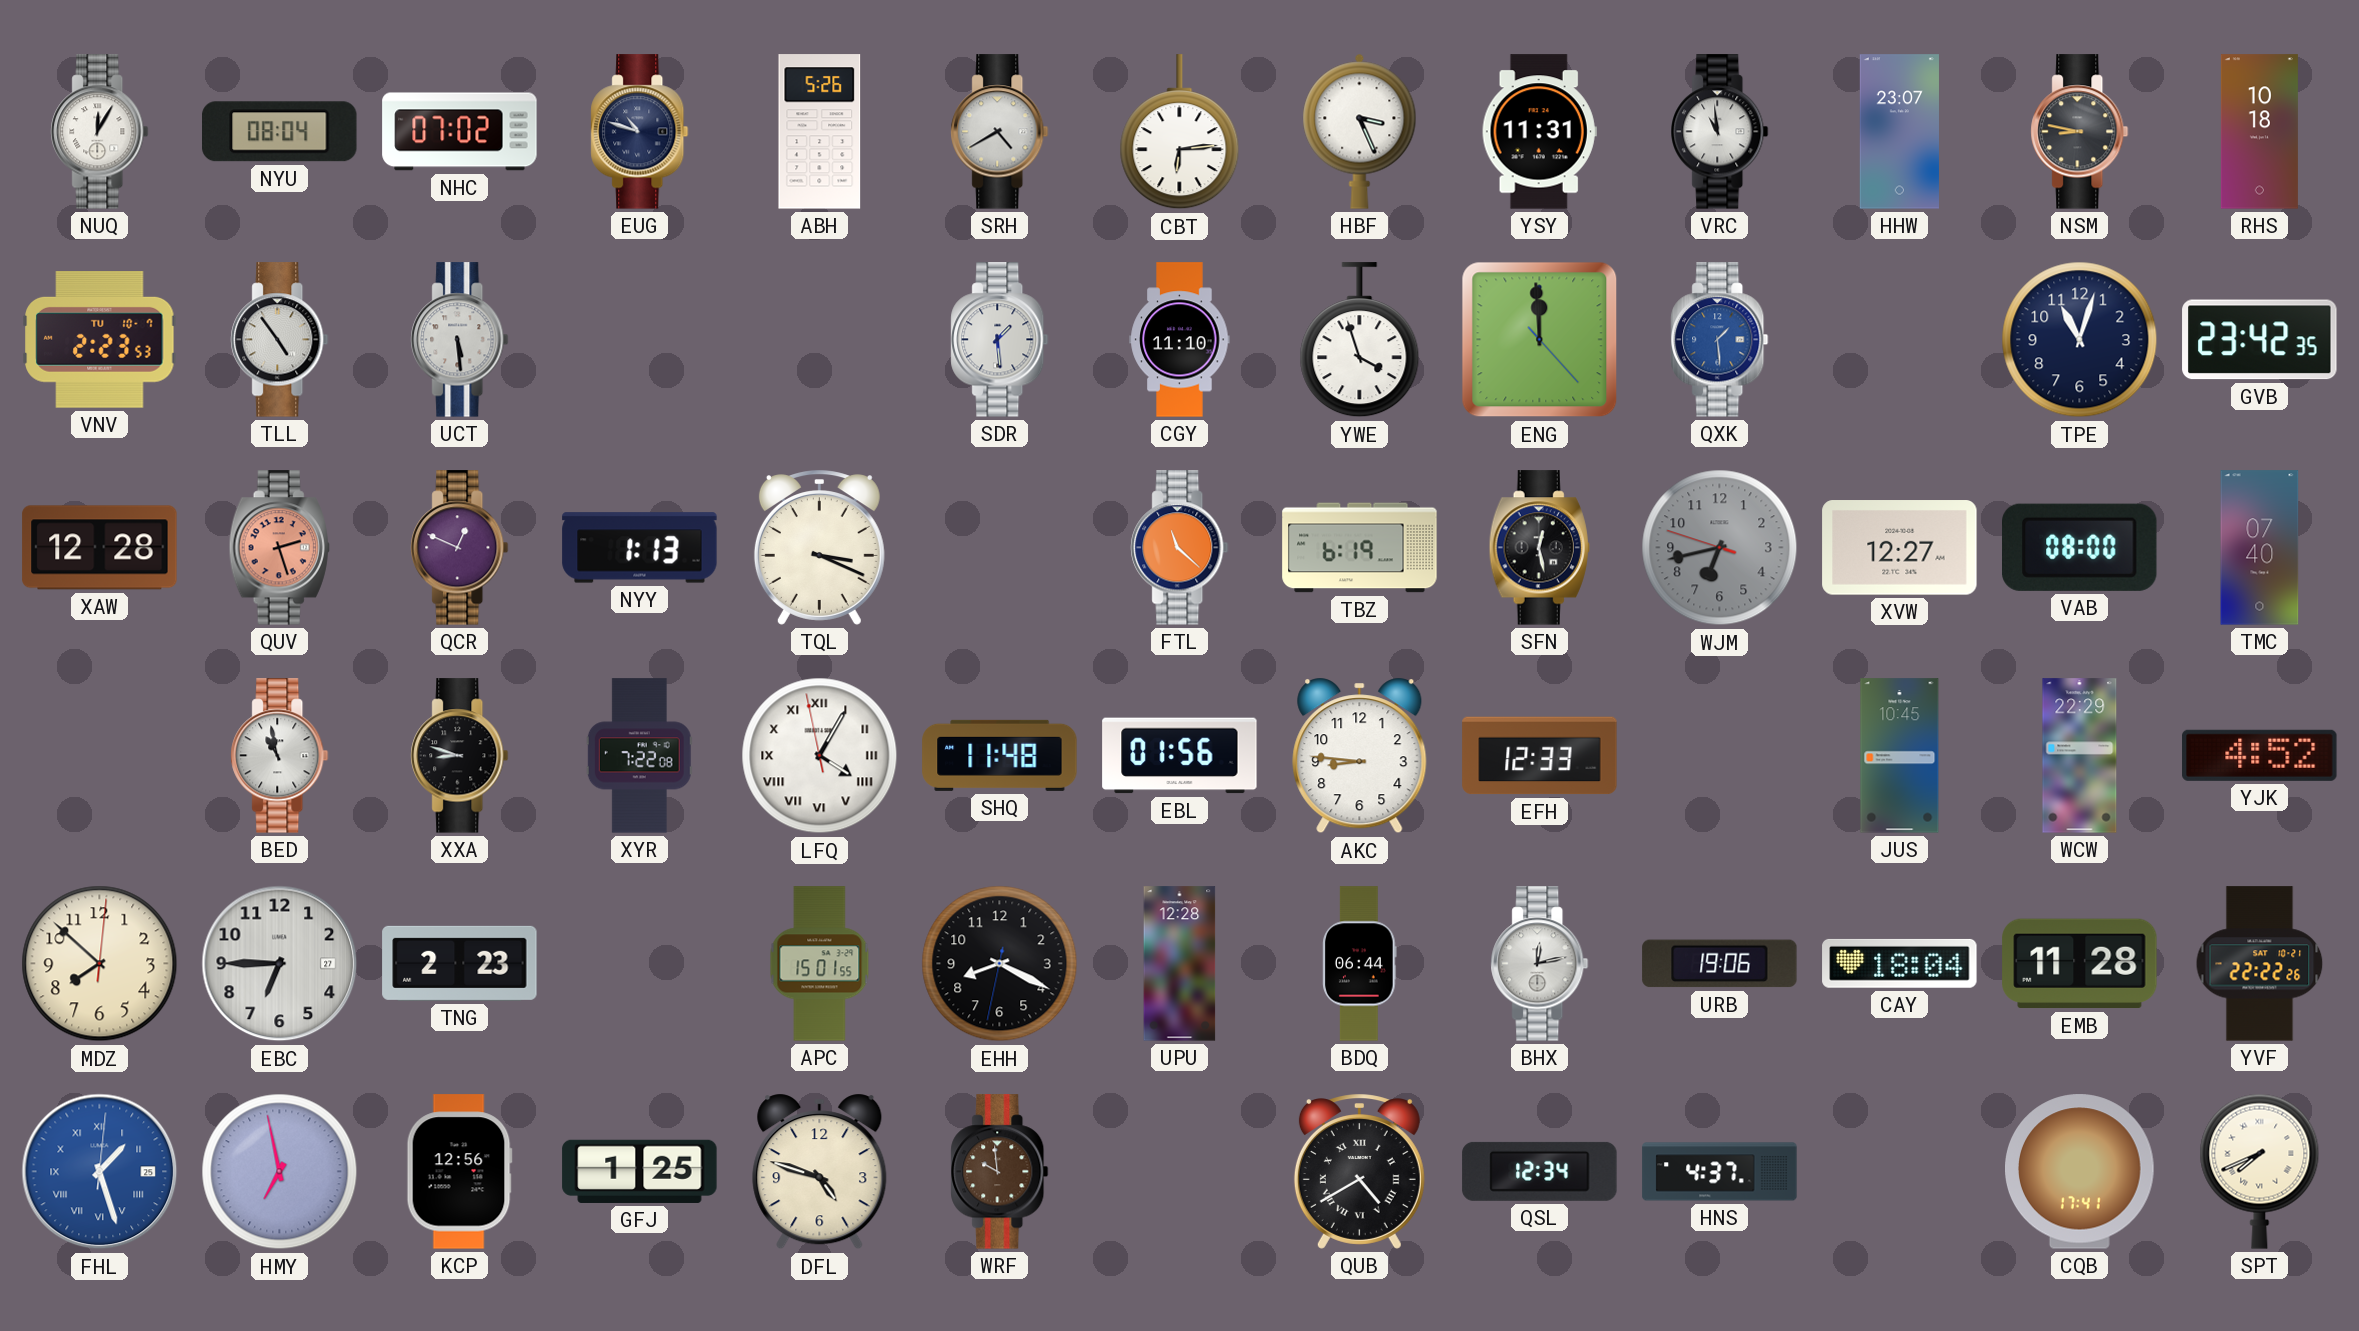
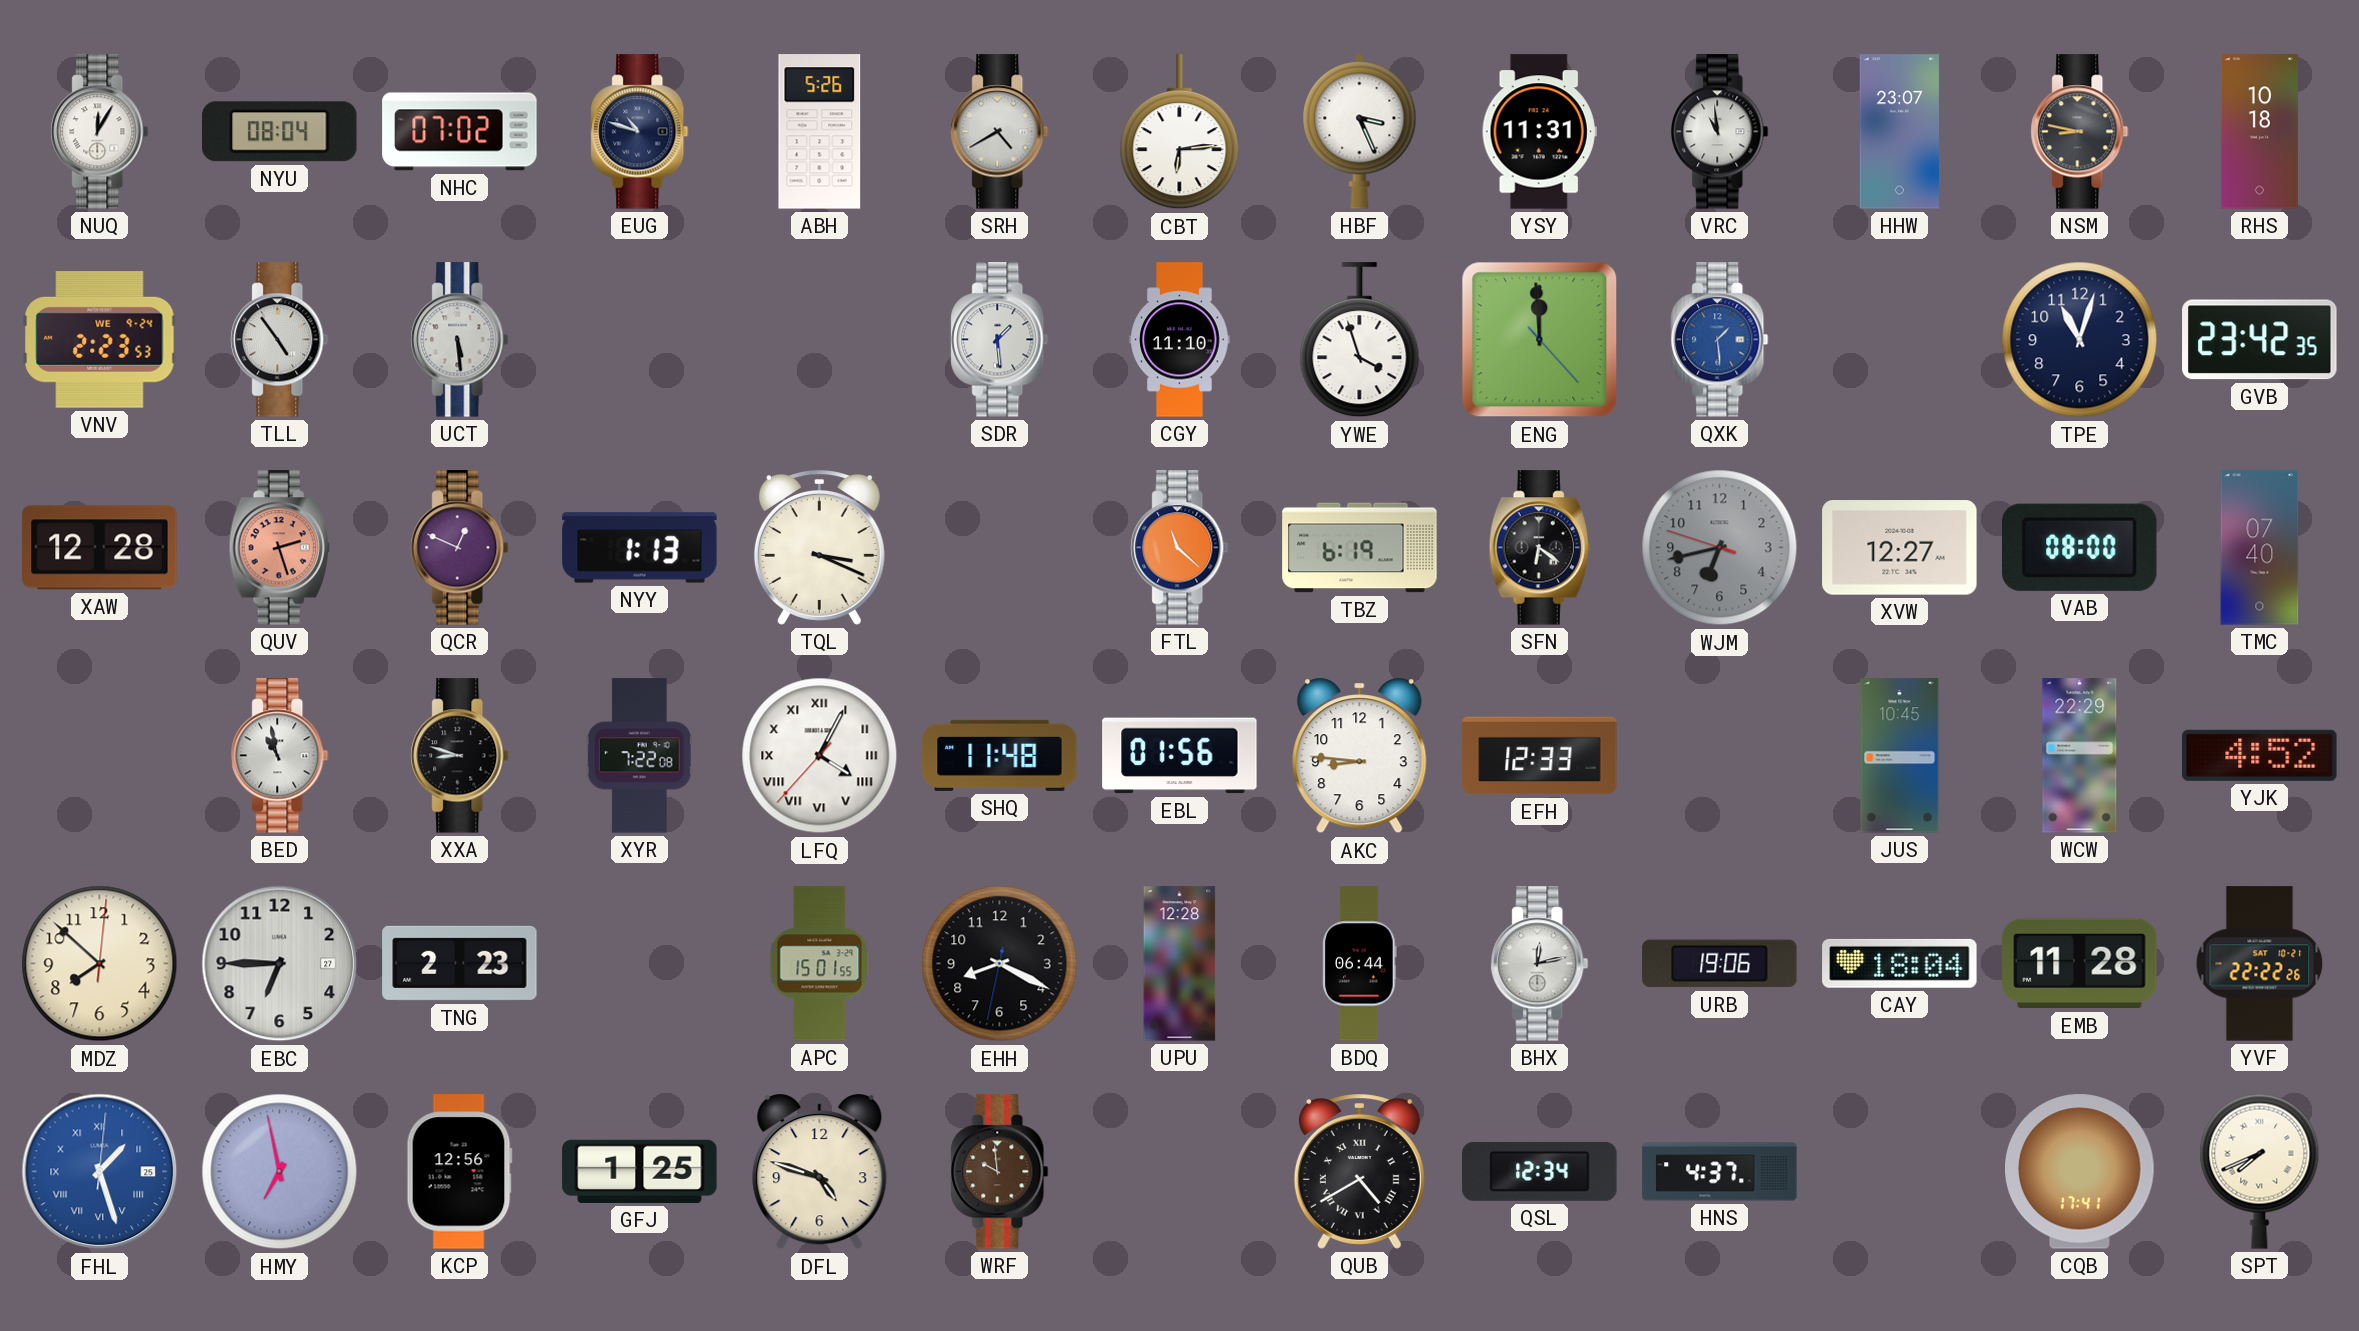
VNV date: TU 10-7 -> WE 9-24
SFN: 12:28 -> 6:21
LFQ: 4:04:58 -> 4:04:37
